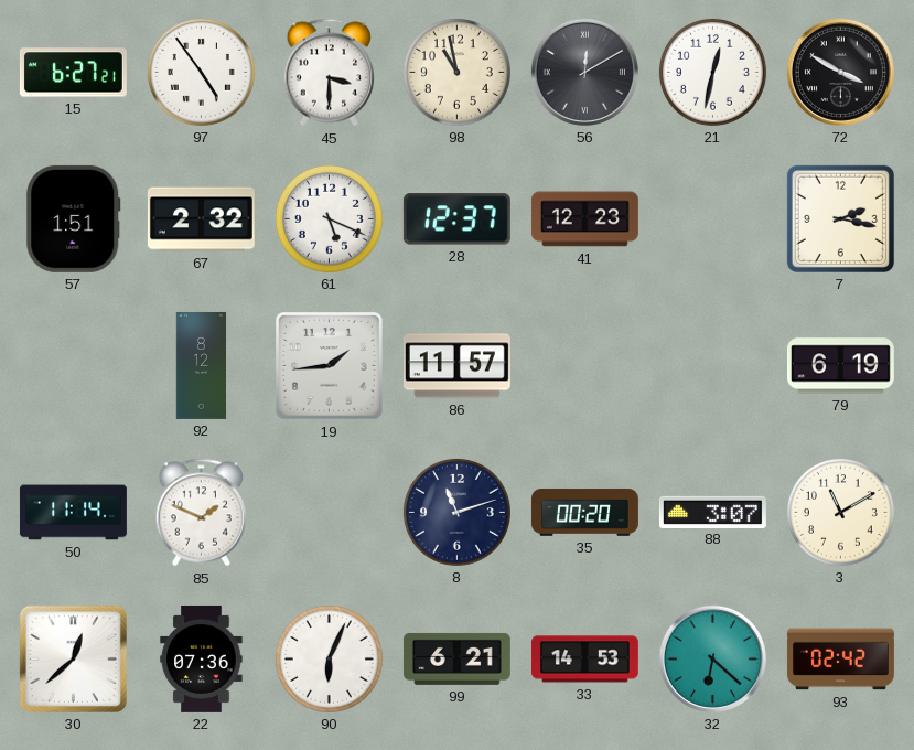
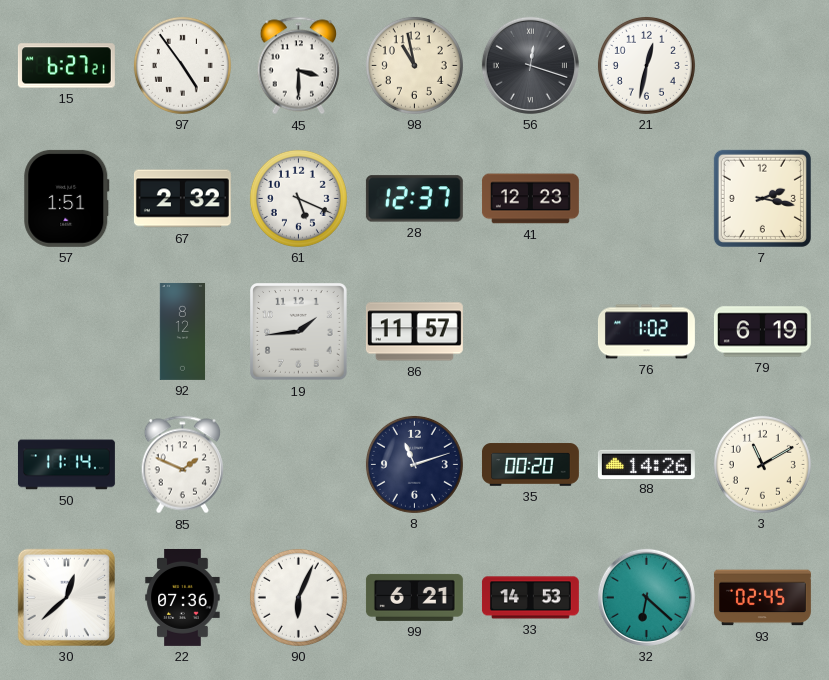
56: 12:10 -> 12:18
72: 3:50 -> none
76: none -> 1:02
88: 3:07 -> 14:26
93: 02:42 -> 02:45
